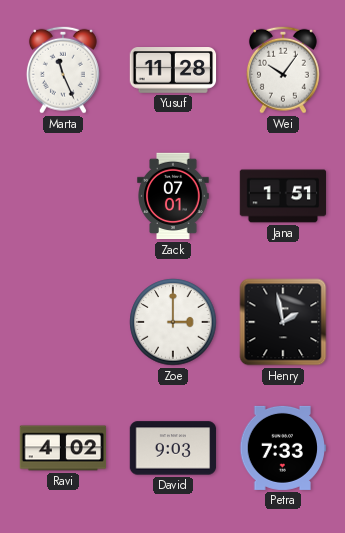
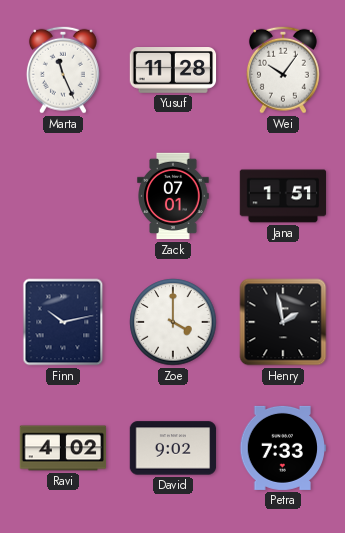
Finn: none -> 10:13
Zoe: 3:00 -> 4:00
David: 9:03 -> 9:02
